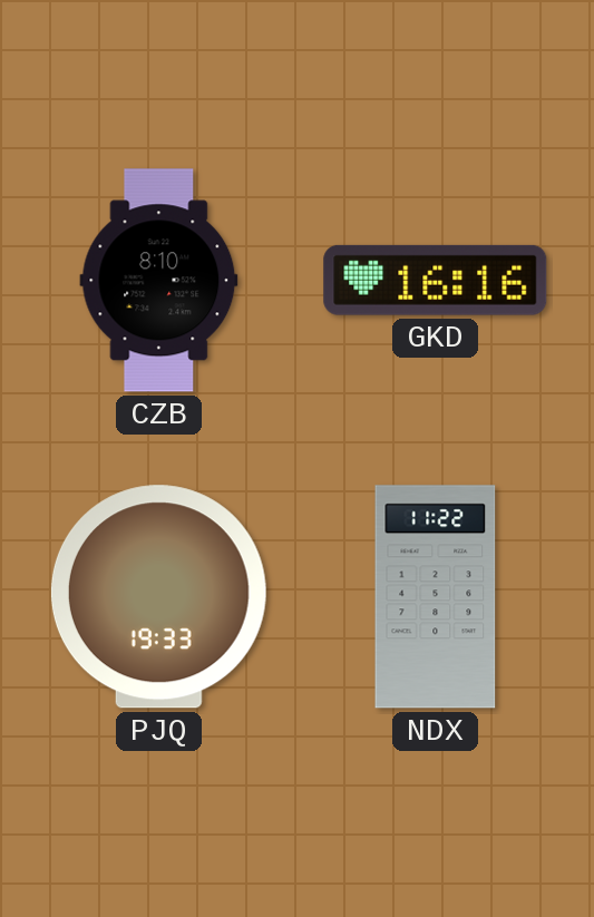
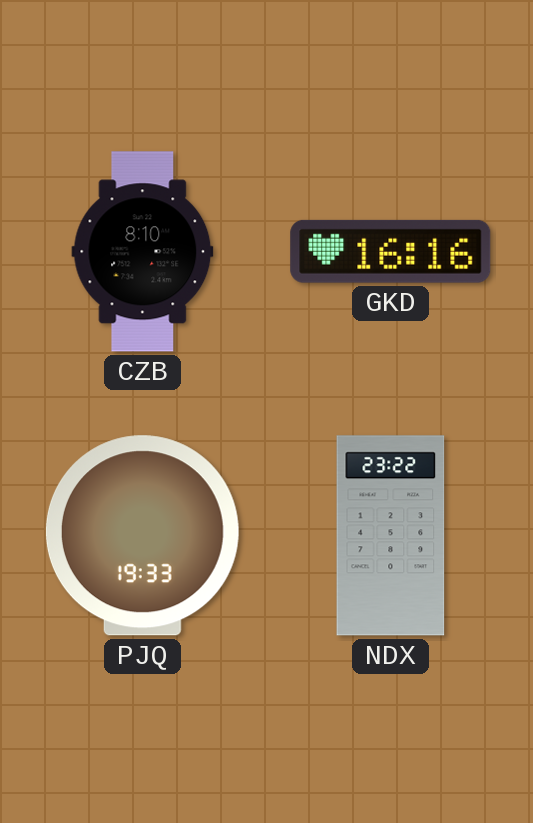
NDX: 11:22 -> 23:22
